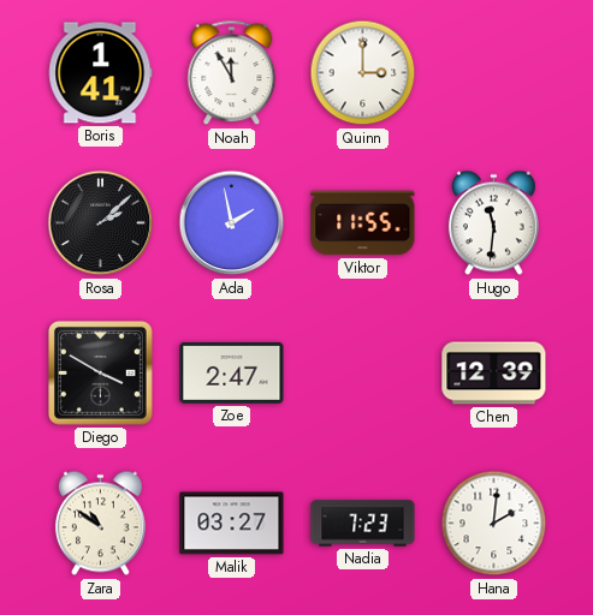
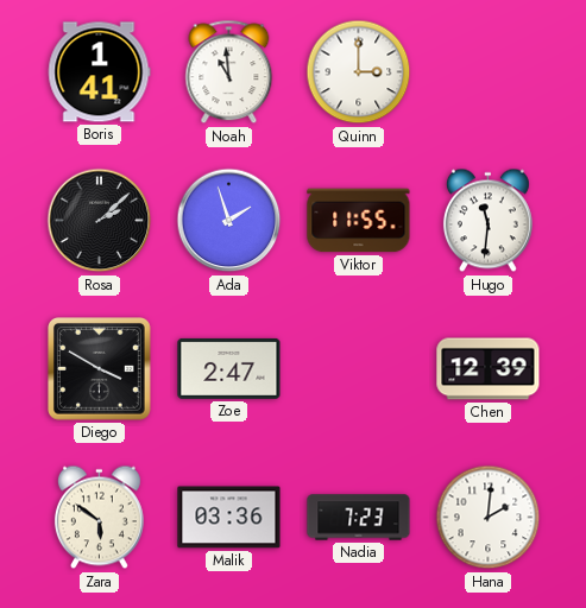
Noah: 11:55 -> 10:59
Ada: 1:58 -> 1:57
Zara: 10:51 -> 5:51
Malik: 03:27 -> 03:36
